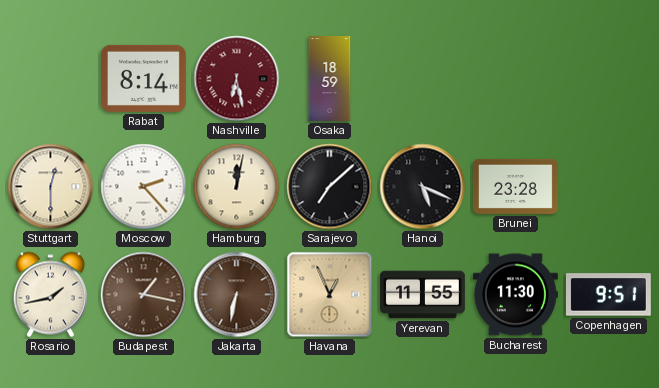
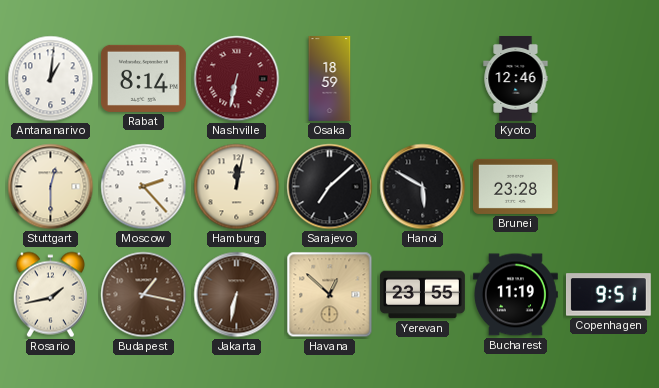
Antananarivo: none -> 1:01
Nashville: 6:28 -> 6:32
Kyoto: none -> 12:46
Hanoi: 5:19 -> 5:50
Havana: 12:56 -> 12:52
Yerevan: 11:55 -> 23:55
Bucharest: 11:30 -> 11:19
